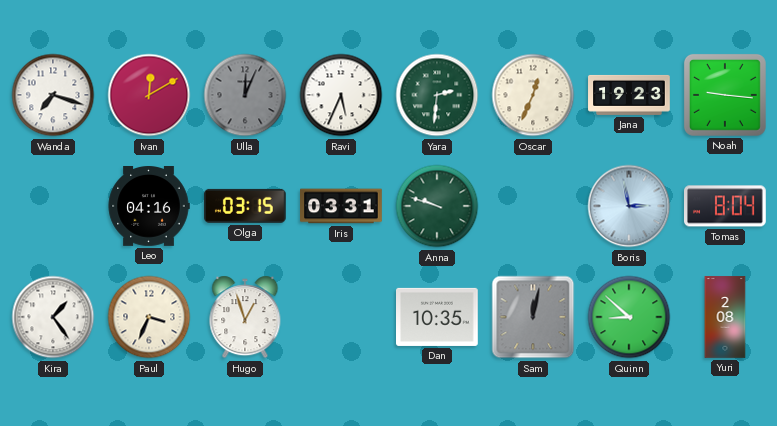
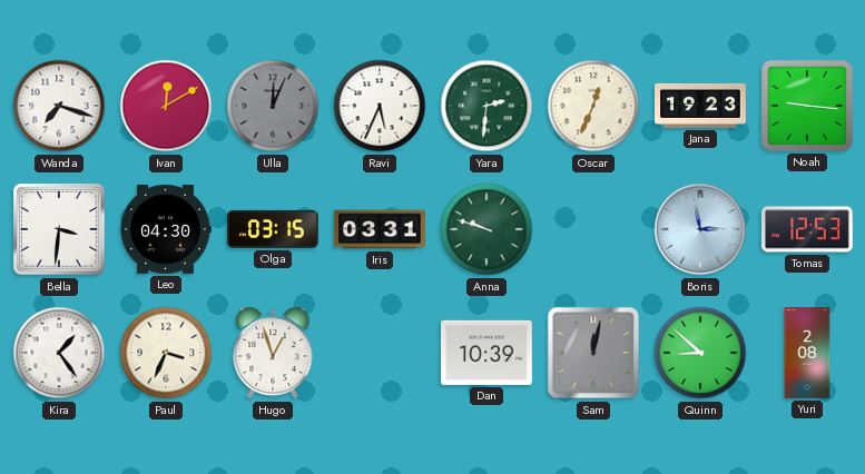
Bella: none -> 3:31
Leo: 04:16 -> 04:30
Tomas: 8:04 -> 12:53
Dan: 10:35 -> 10:39
